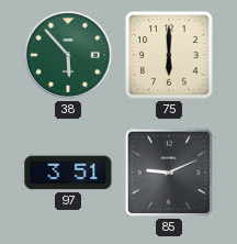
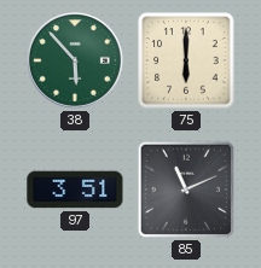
85: 9:11 -> 11:11
